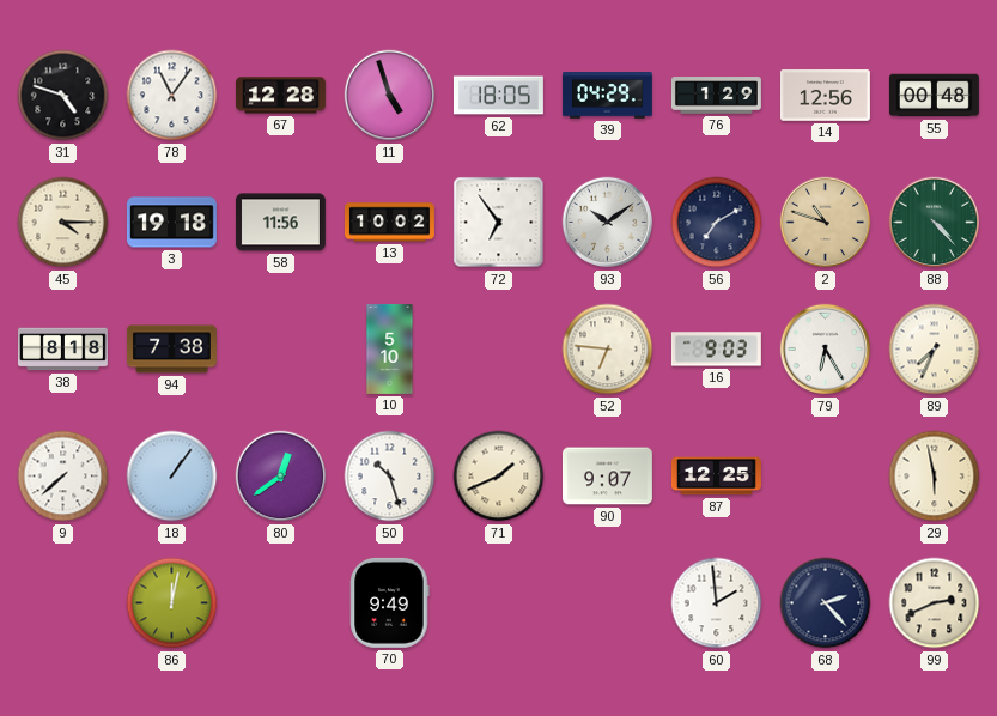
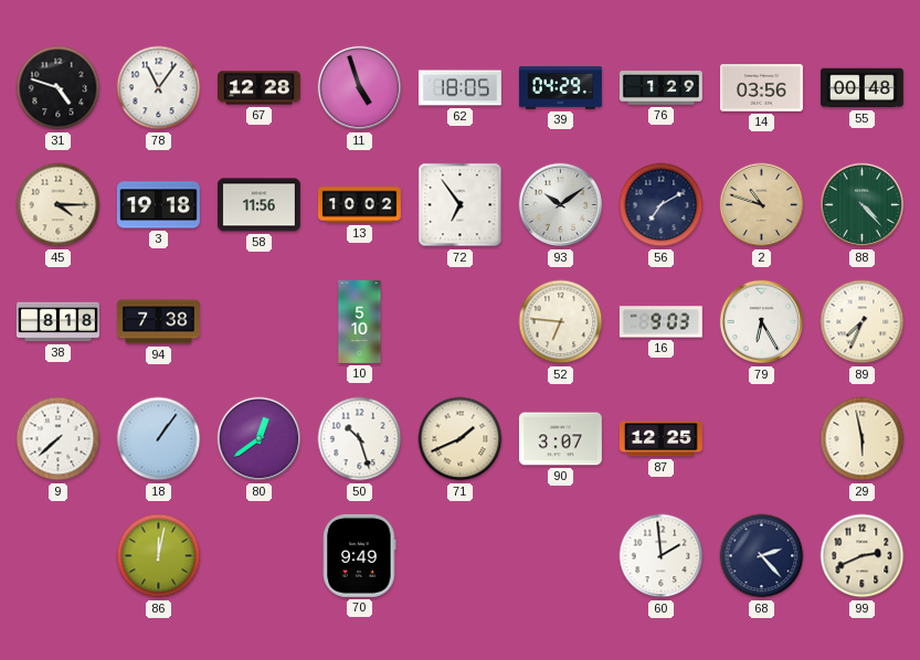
14: 12:56 -> 03:56
90: 9:07 -> 3:07
